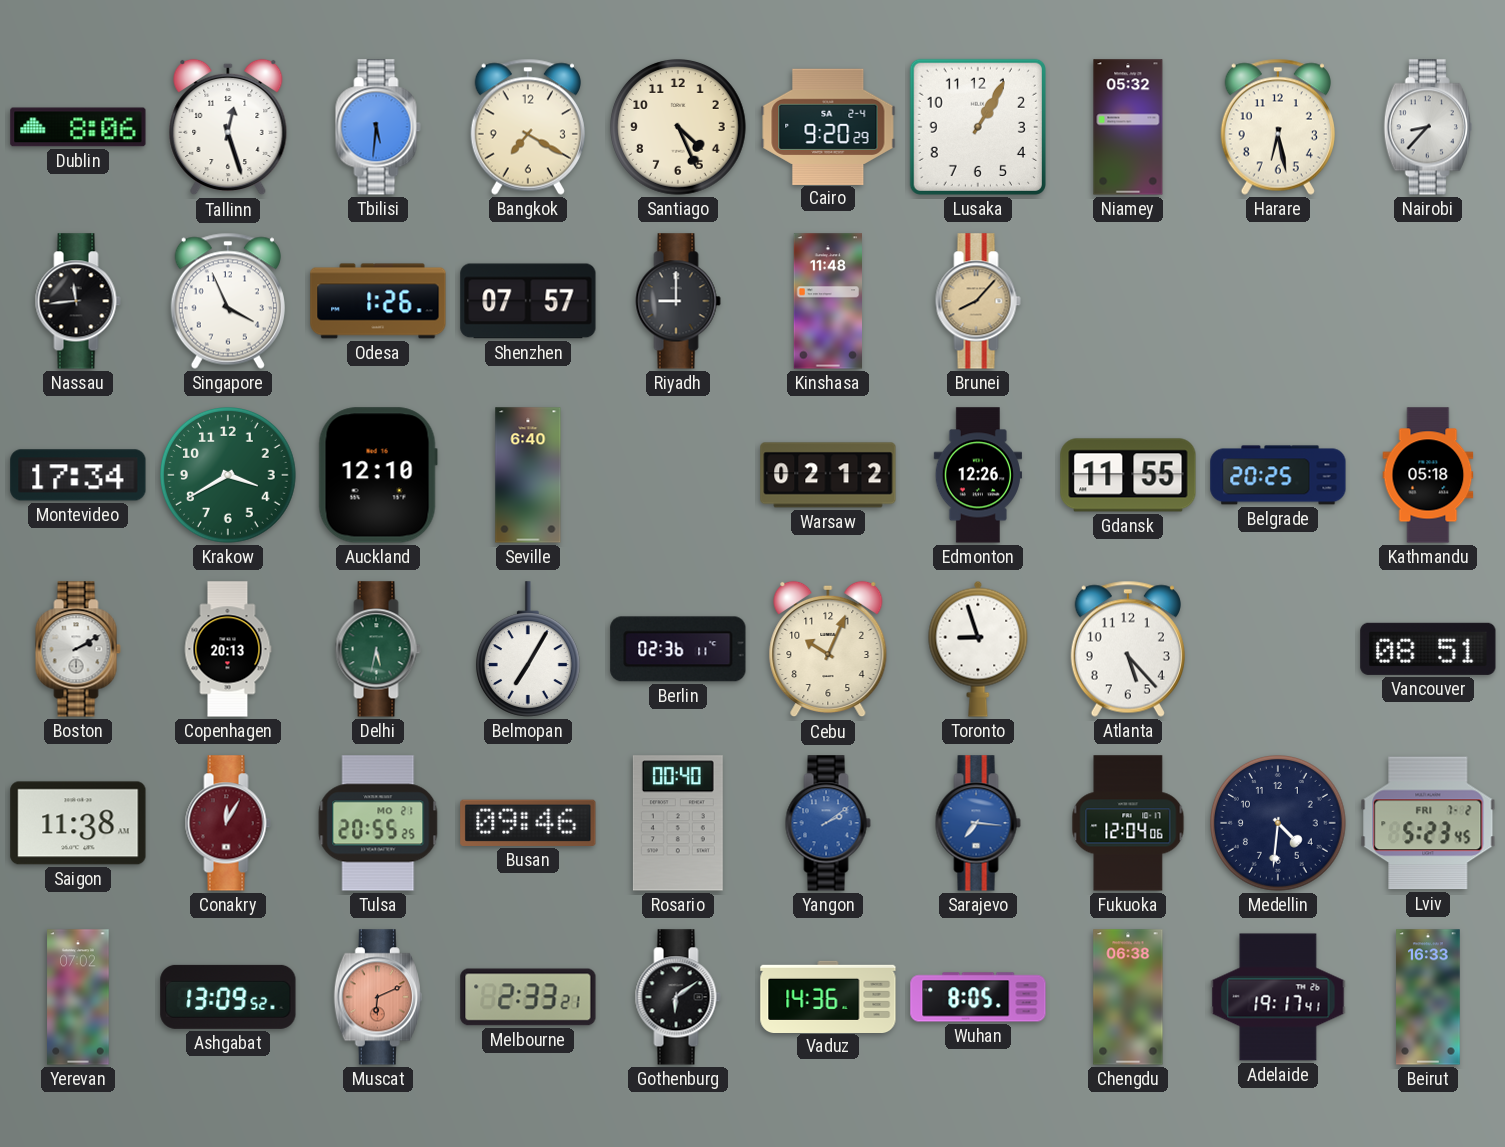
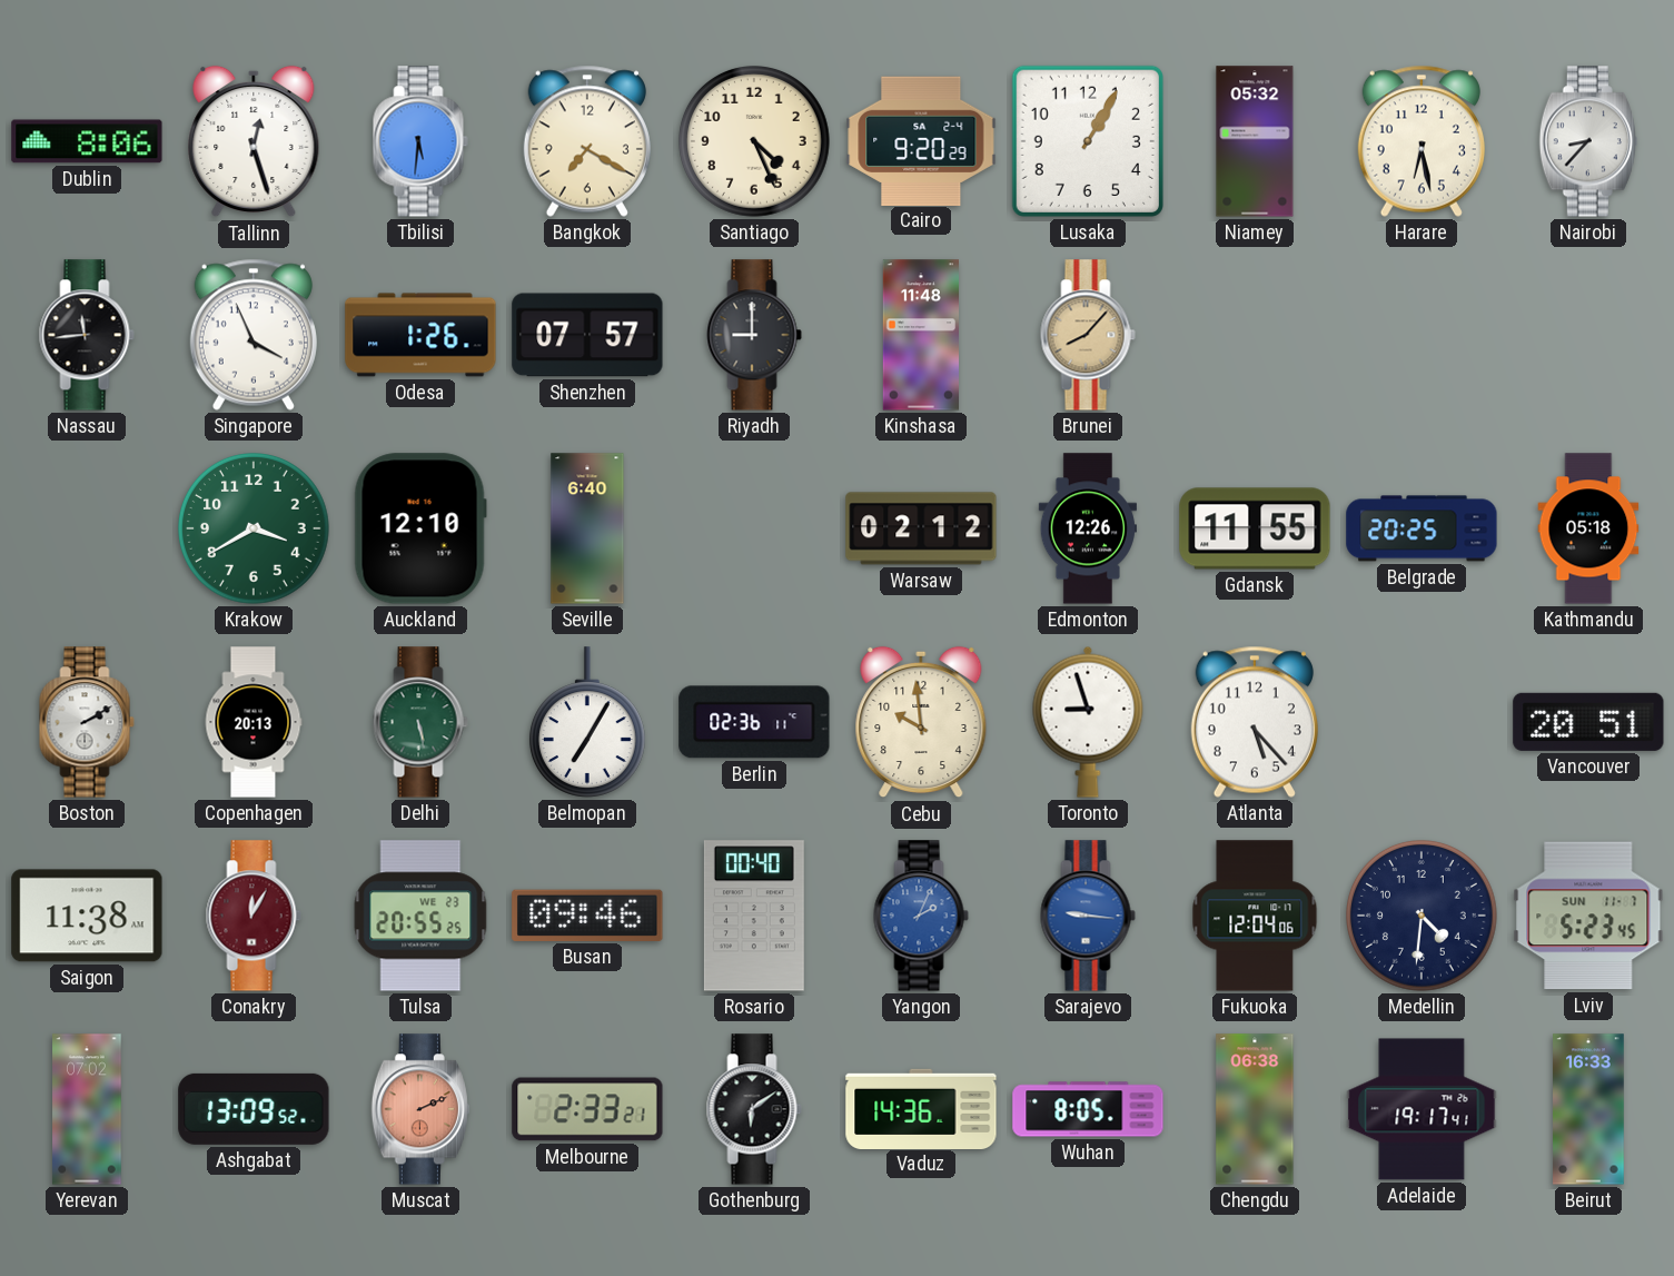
Montevideo: 17:34 -> none
Delhi: 5:32 -> 5:28
Cebu: 10:04 -> 9:59
Vancouver: 08:51 -> 20:51
Tulsa date: MO 21 -> WE 23
Yangon: 2:09 -> 2:04
Sarajevo: 7:16 -> 9:16
Lviv date: FRI 7-2 -> SUN 11-7
Muscat: 6:11 -> 2:11
